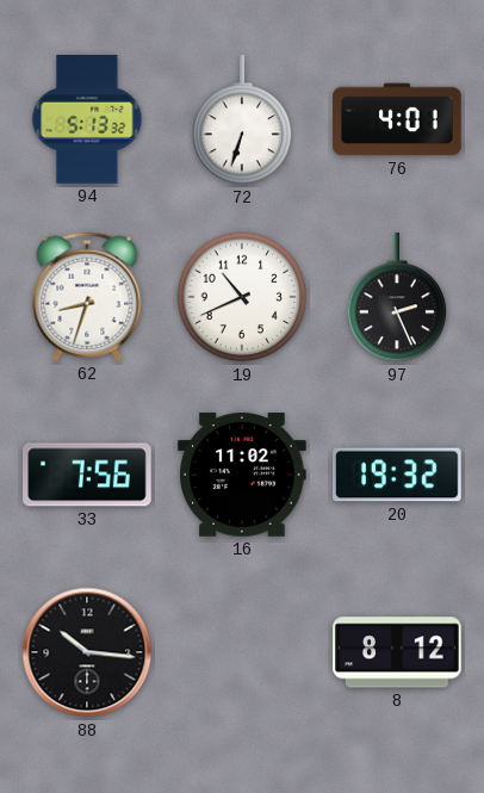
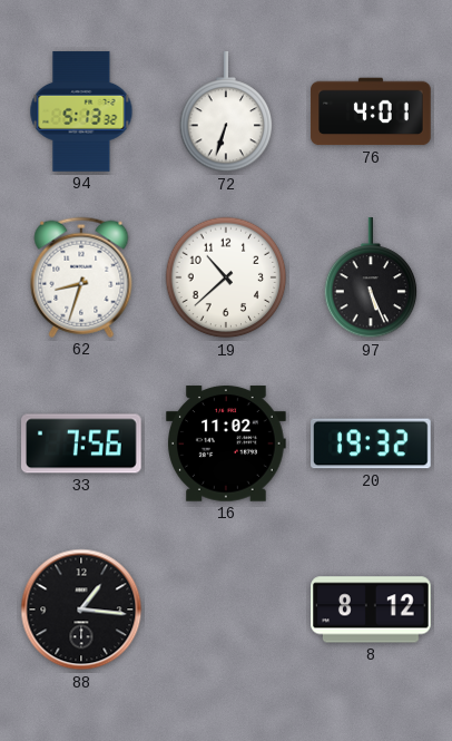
19: 10:41 -> 10:38
97: 2:26 -> 5:26
88: 10:16 -> 1:16
